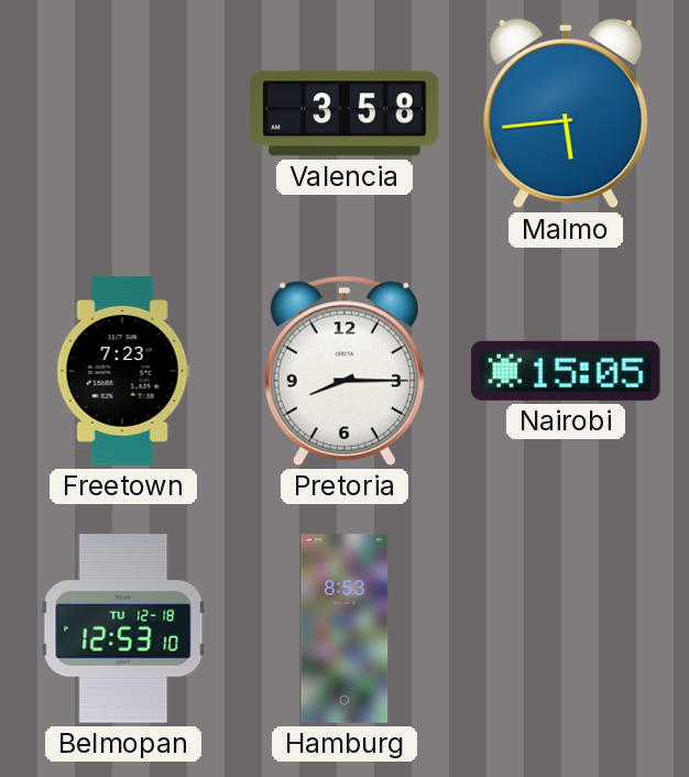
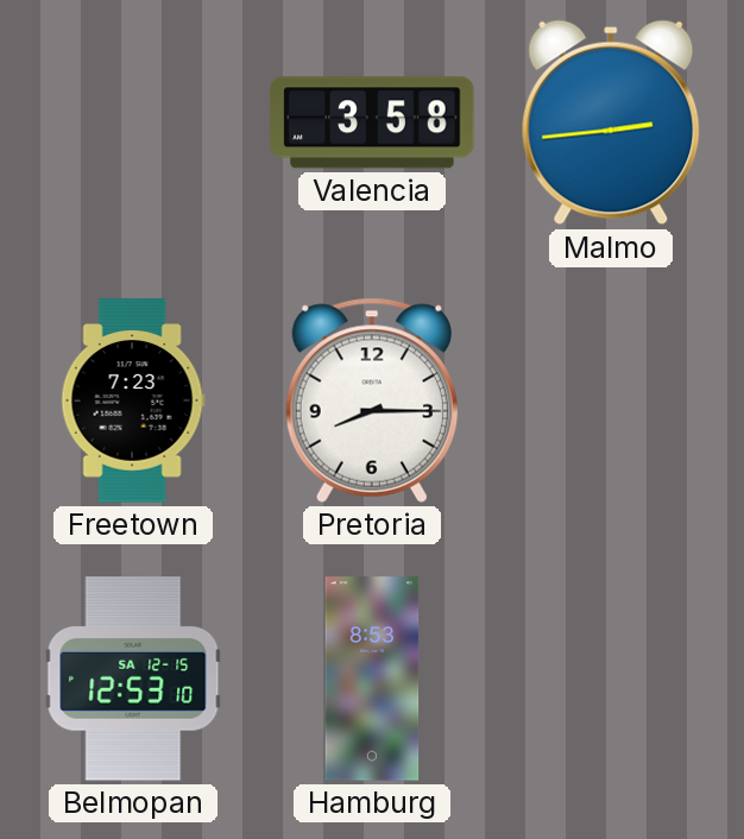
Malmo: 5:44 -> 2:44
Nairobi: 15:05 -> none
Belmopan date: TU 12-18 -> SA 12-15
